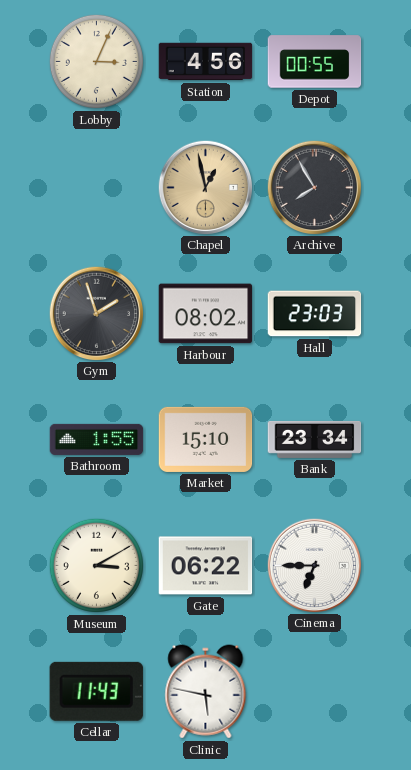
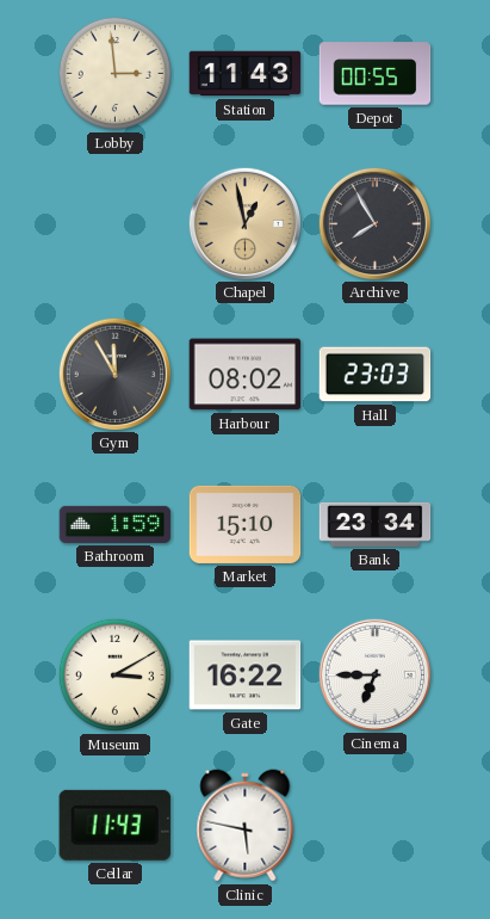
Lobby: 3:04 -> 2:59
Station: 4:56 -> 11:43
Gym: 1:57 -> 11:55
Bathroom: 1:55 -> 1:59
Gate: 06:22 -> 16:22
